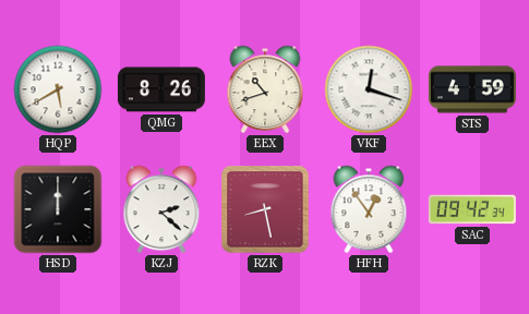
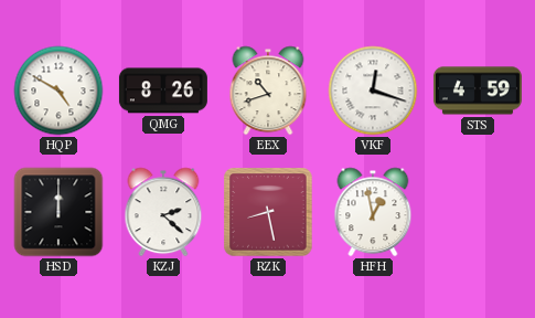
HQP: 5:40 -> 4:50
HFH: 12:54 -> 12:58
SAC: 09:42 -> none
